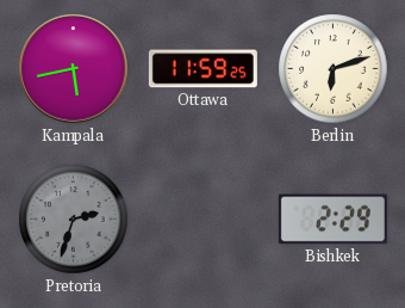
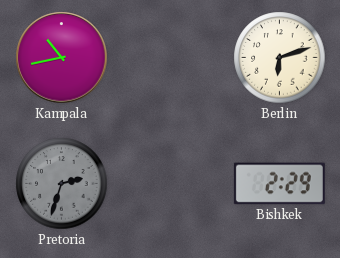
Kampala: 5:43 -> 10:43
Ottawa: 11:59 -> none
